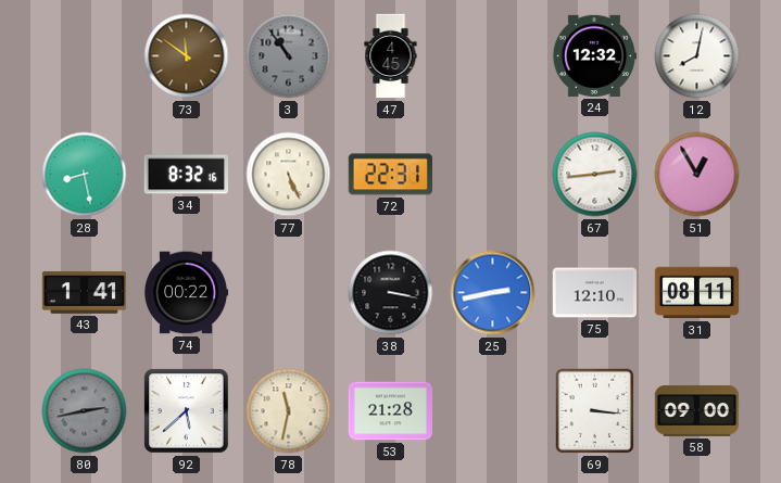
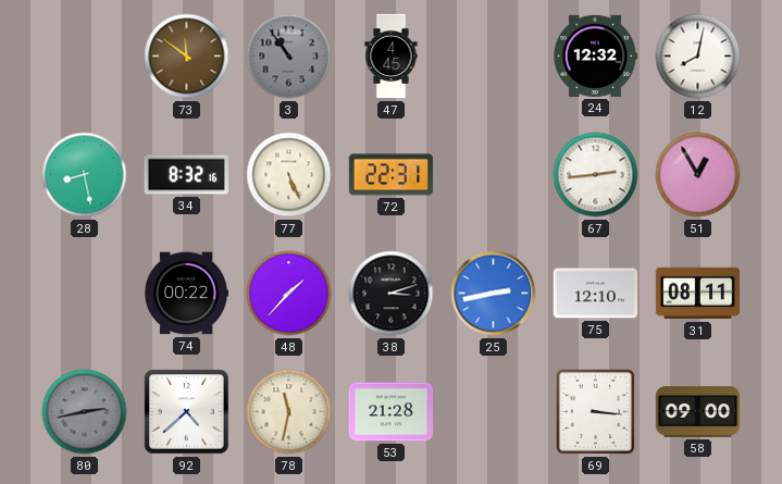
43: 1:41 -> none
48: none -> 1:37
38: 3:17 -> 3:12
92: 5:38 -> 4:38
